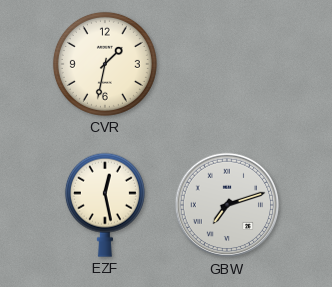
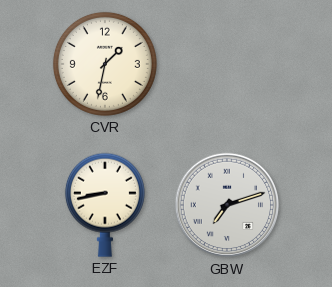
EZF: 12:28 -> 8:43
